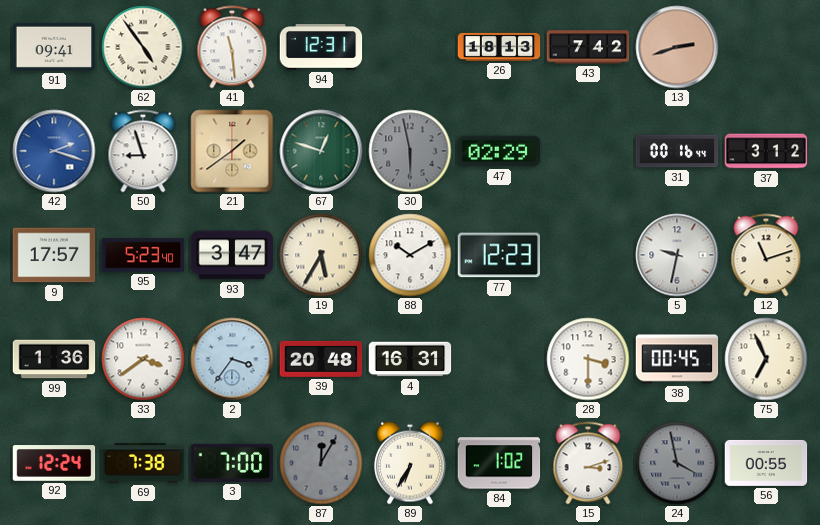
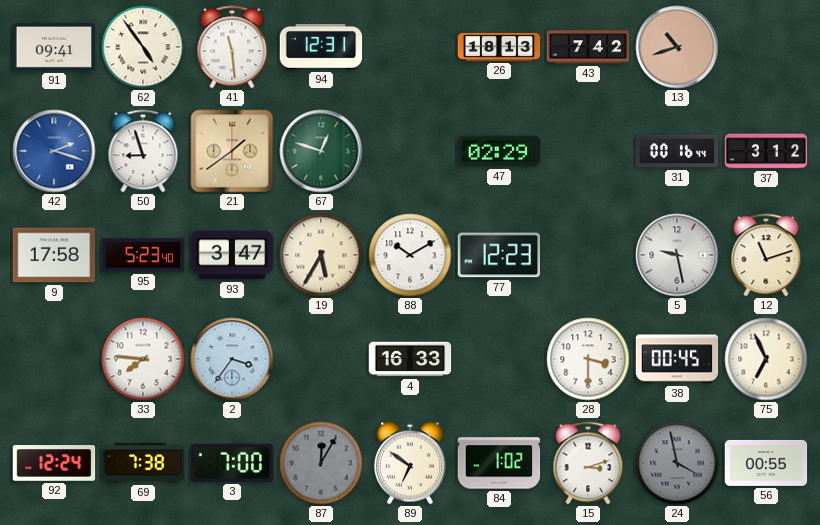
13: 2:42 -> 10:42
30: 5:58 -> none
9: 17:57 -> 17:58
5: 9:32 -> 9:28
99: 1:36 -> none
33: 3:39 -> 7:46
39: 20:48 -> none
4: 16:31 -> 16:33
89: 6:35 -> 6:51
